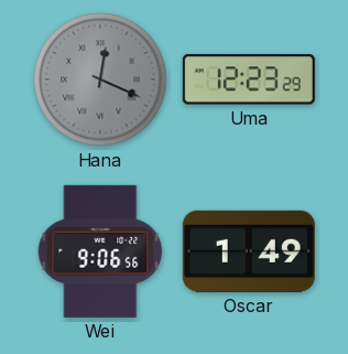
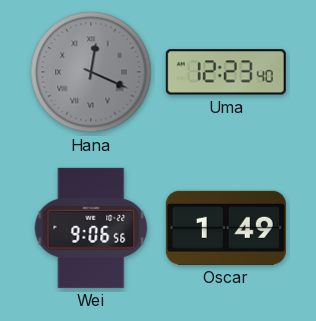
Uma: 12:23:29 -> 12:23:40
